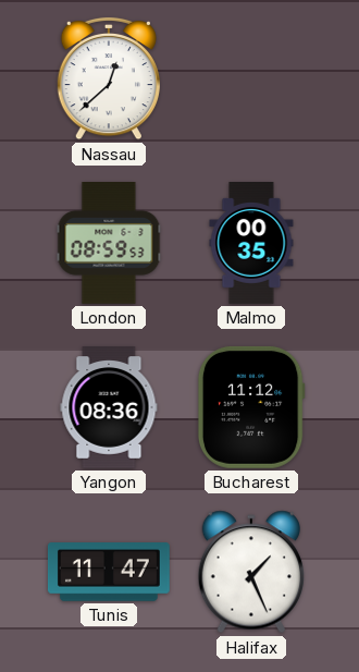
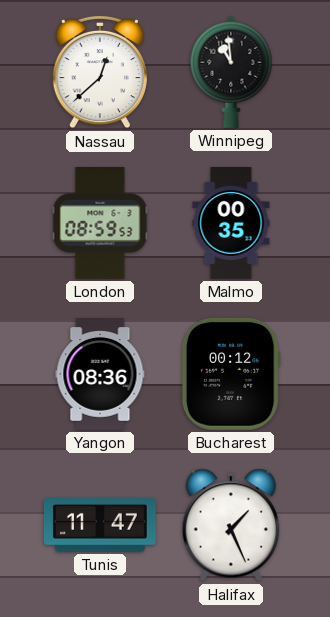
Winnipeg: none -> 10:59
Bucharest: 11:12 -> 00:12
